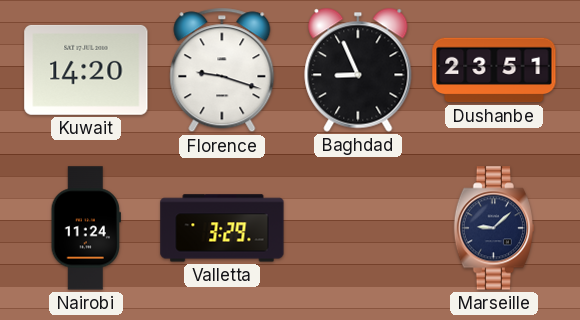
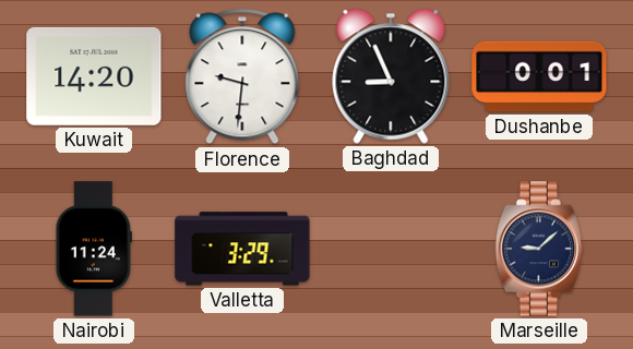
Florence: 9:18 -> 9:31
Dushanbe: 23:51 -> 0:01
